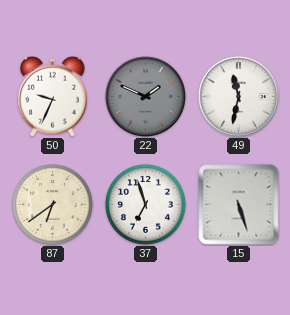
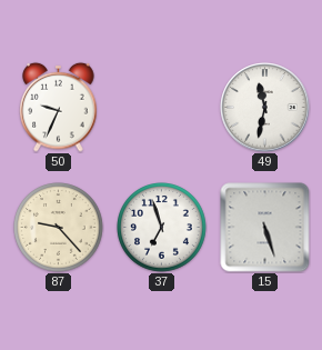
22: 1:49 -> none
87: 6:39 -> 9:23
